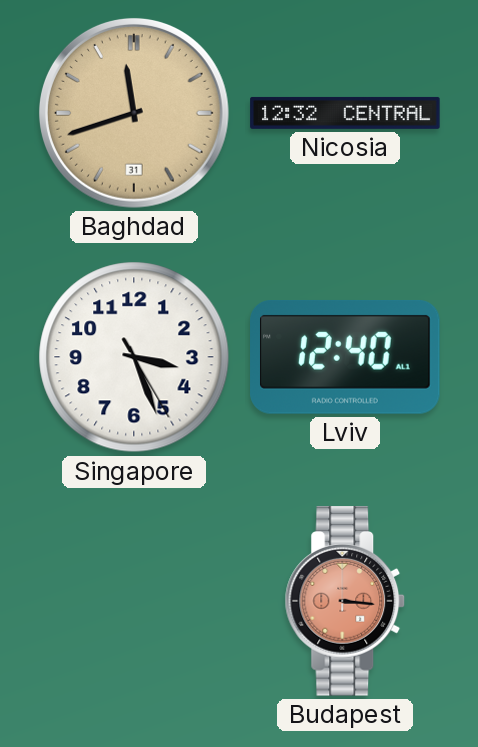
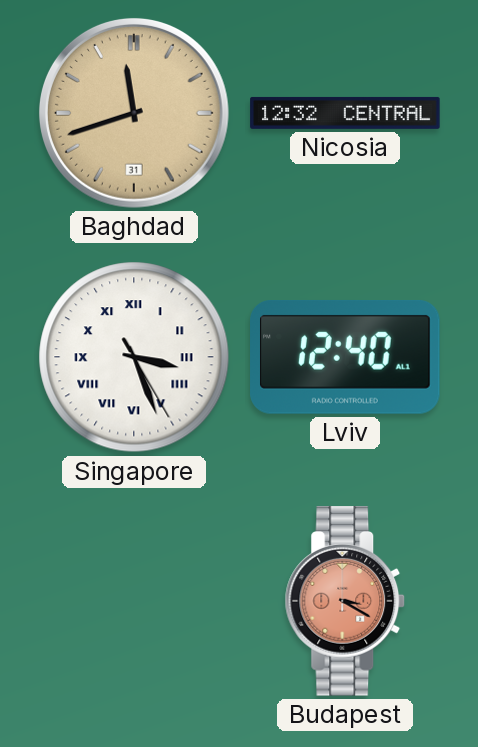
Singapore numerals: Arabic -> Roman
Budapest: 3:16 -> 3:20
